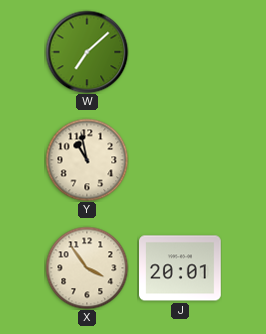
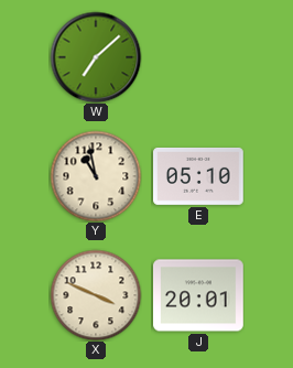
E: none -> 05:10
X: 3:54 -> 3:49
